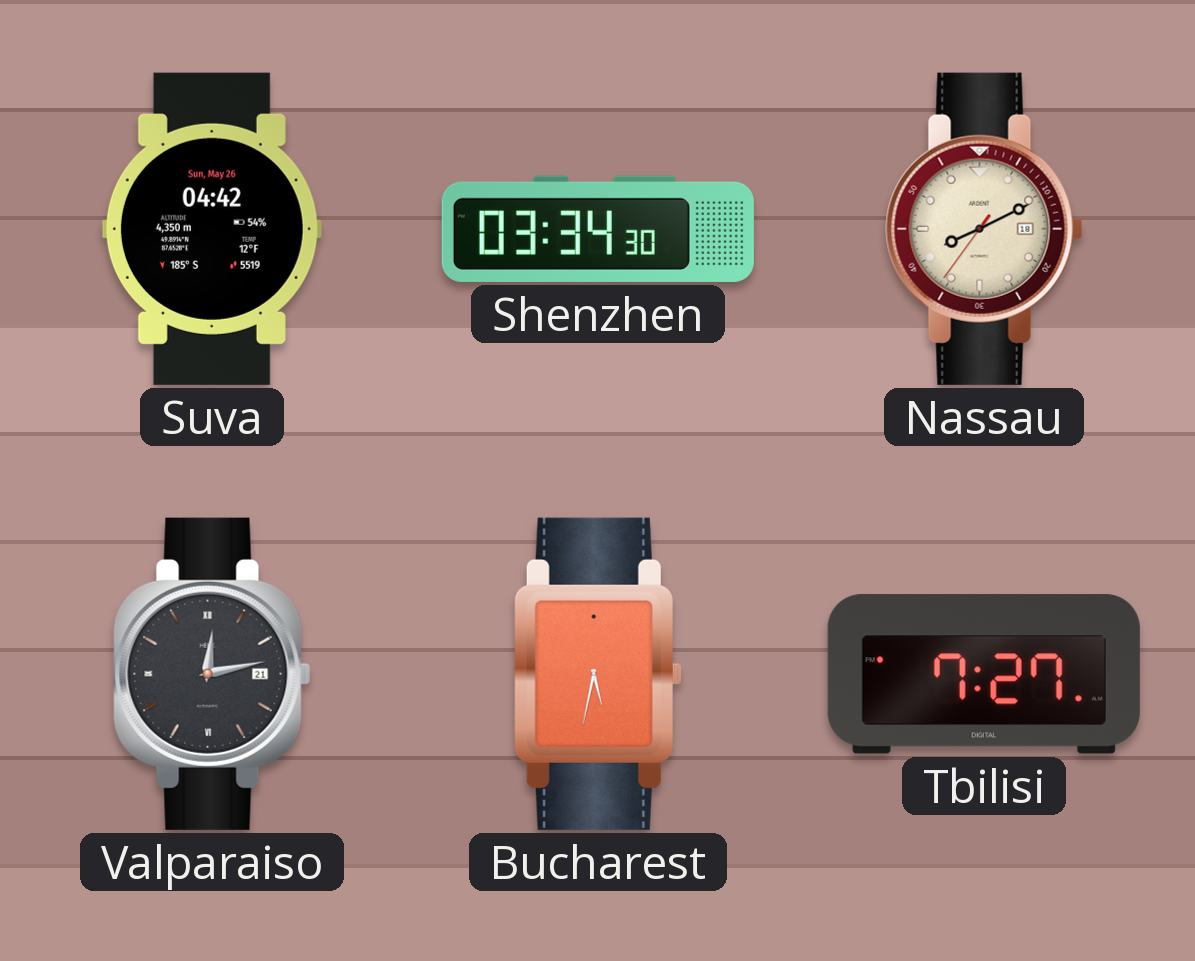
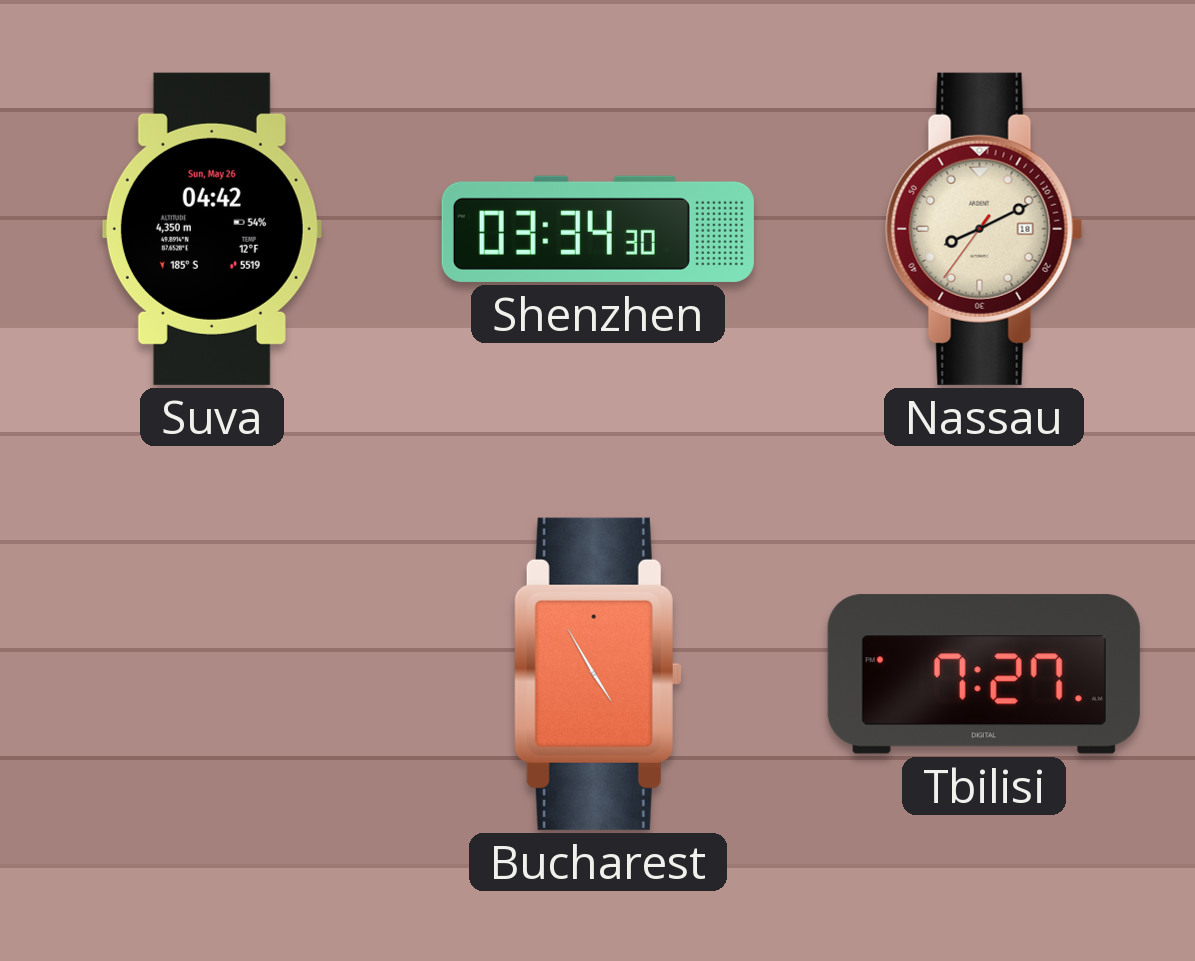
Valparaiso: 12:13 -> none
Bucharest: 5:32 -> 4:55
